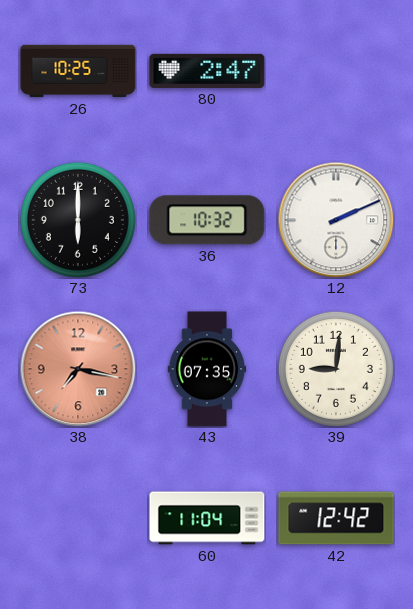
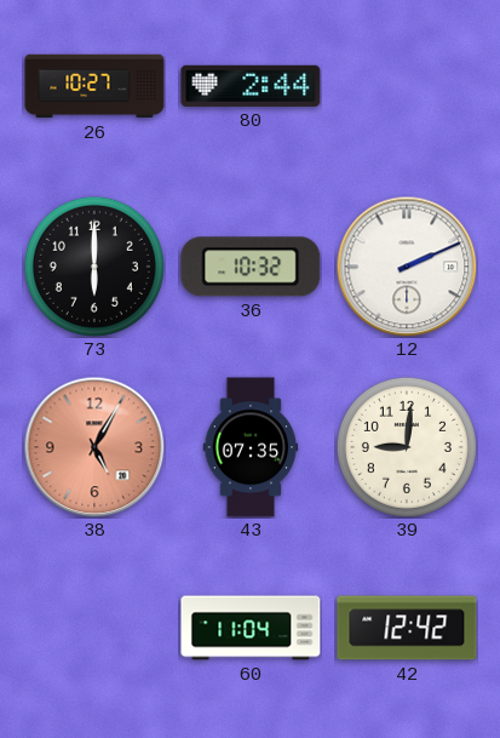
26: 10:25 -> 10:27
80: 2:47 -> 2:44
38: 7:17 -> 5:05
